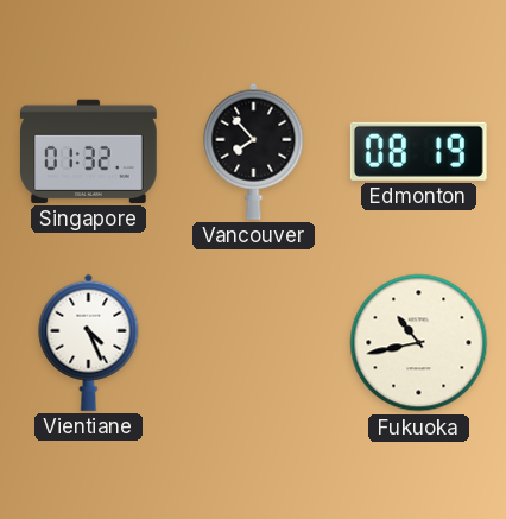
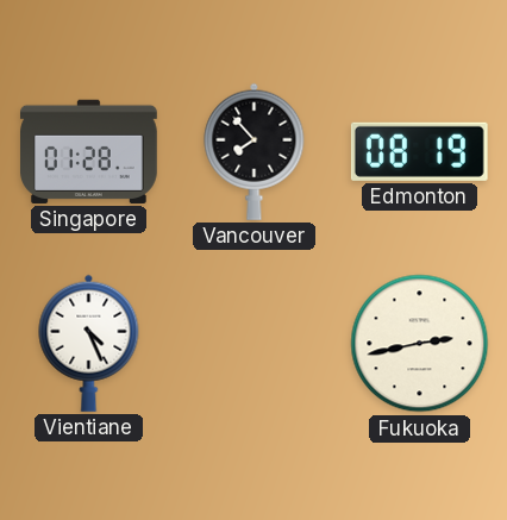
Singapore: 01:32 -> 01:28
Fukuoka: 10:43 -> 2:43
